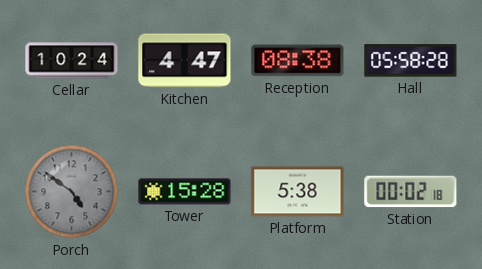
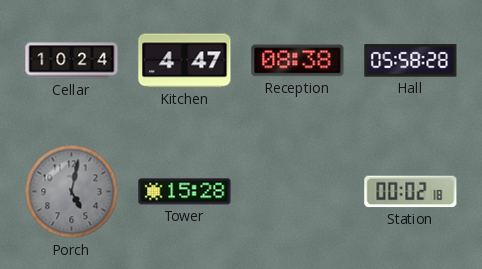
Porch: 4:51 -> 5:02
Platform: 5:38 -> none
